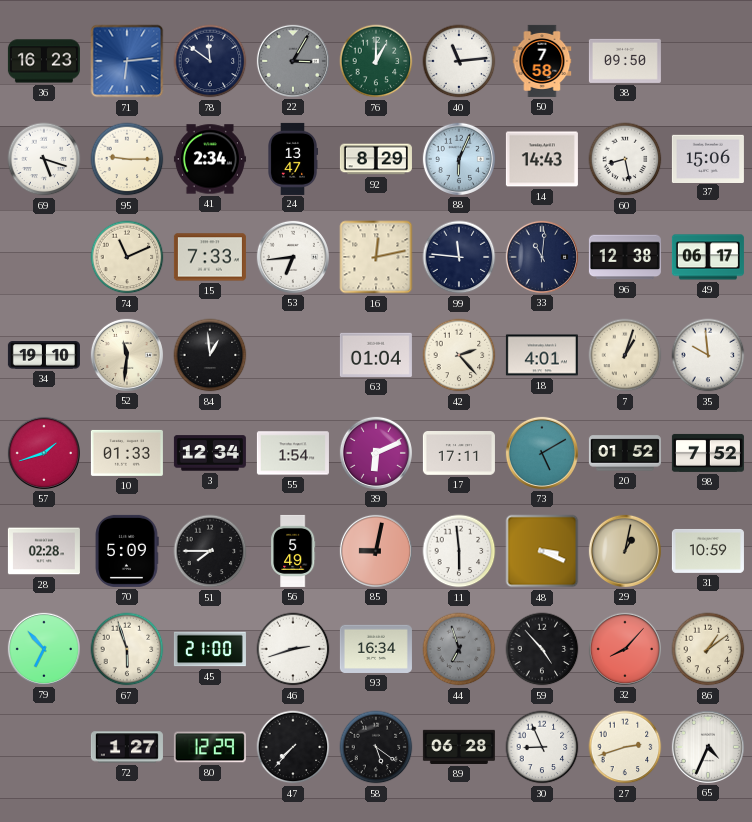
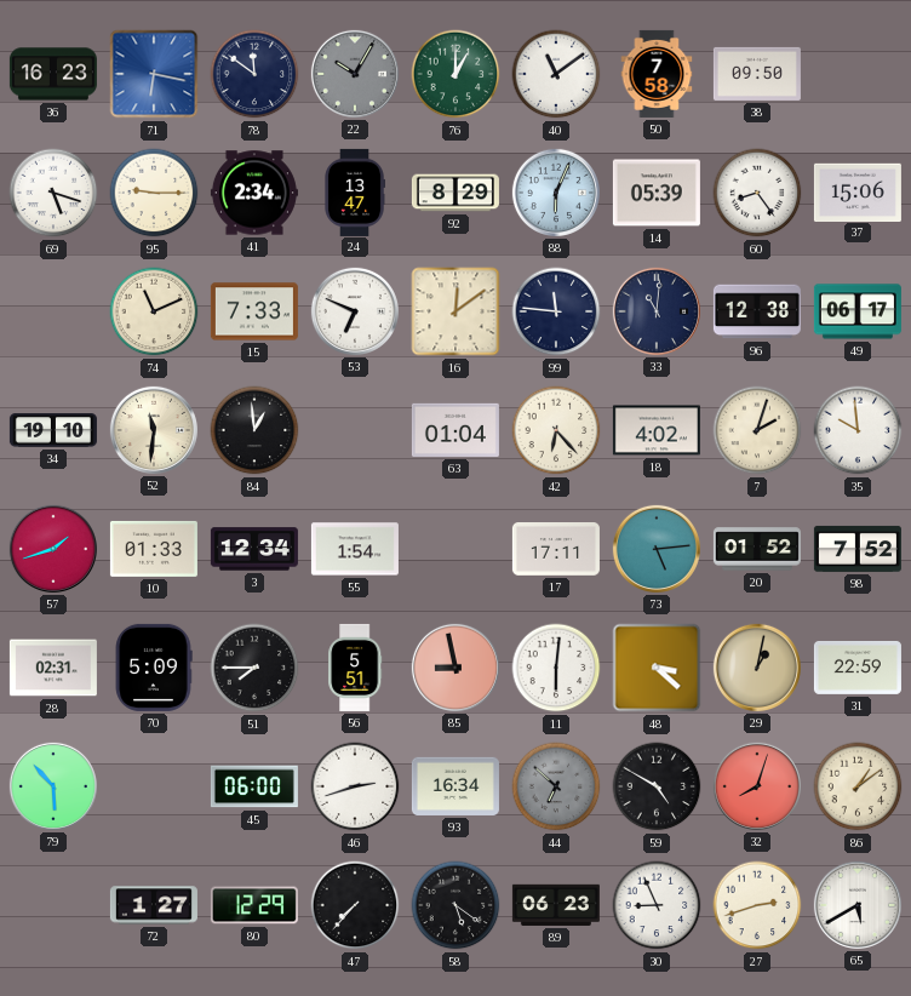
71: 6:14 -> 6:17
22: 3:05 -> 10:05
40: 11:14 -> 11:09
14: 14:43 -> 05:39
60: 8:28 -> 8:24
53: 6:44 -> 6:49
16: 12:13 -> 12:09
42: 2:23 -> 6:23
18: 4:01 -> 4:02
7: 1:03 -> 2:03
39: 6:11 -> none
73: 5:10 -> 5:14
28: 02:28 -> 02:31
56: 5:49 -> 5:51
85: 9:02 -> 8:58
11: 5:59 -> 6:01
48: 3:19 -> 3:22
31: 10:59 -> 22:59
79: 6:53 -> 5:53
67: 5:57 -> none
45: 21:00 -> 06:00
44: 6:57 -> 6:52
59: 4:53 -> 4:50
32: 8:07 -> 8:03
89: 06:28 -> 06:23
65: 4:34 -> 5:40
